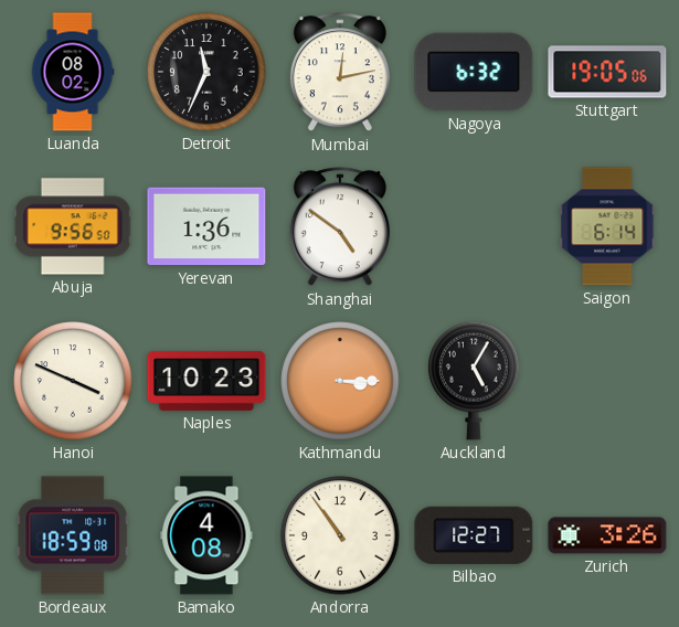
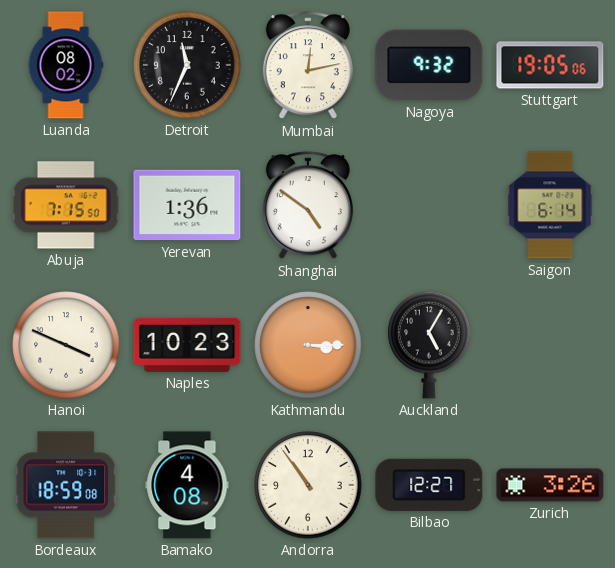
Nagoya: 6:32 -> 9:32
Abuja: 9:56 -> 7:15
